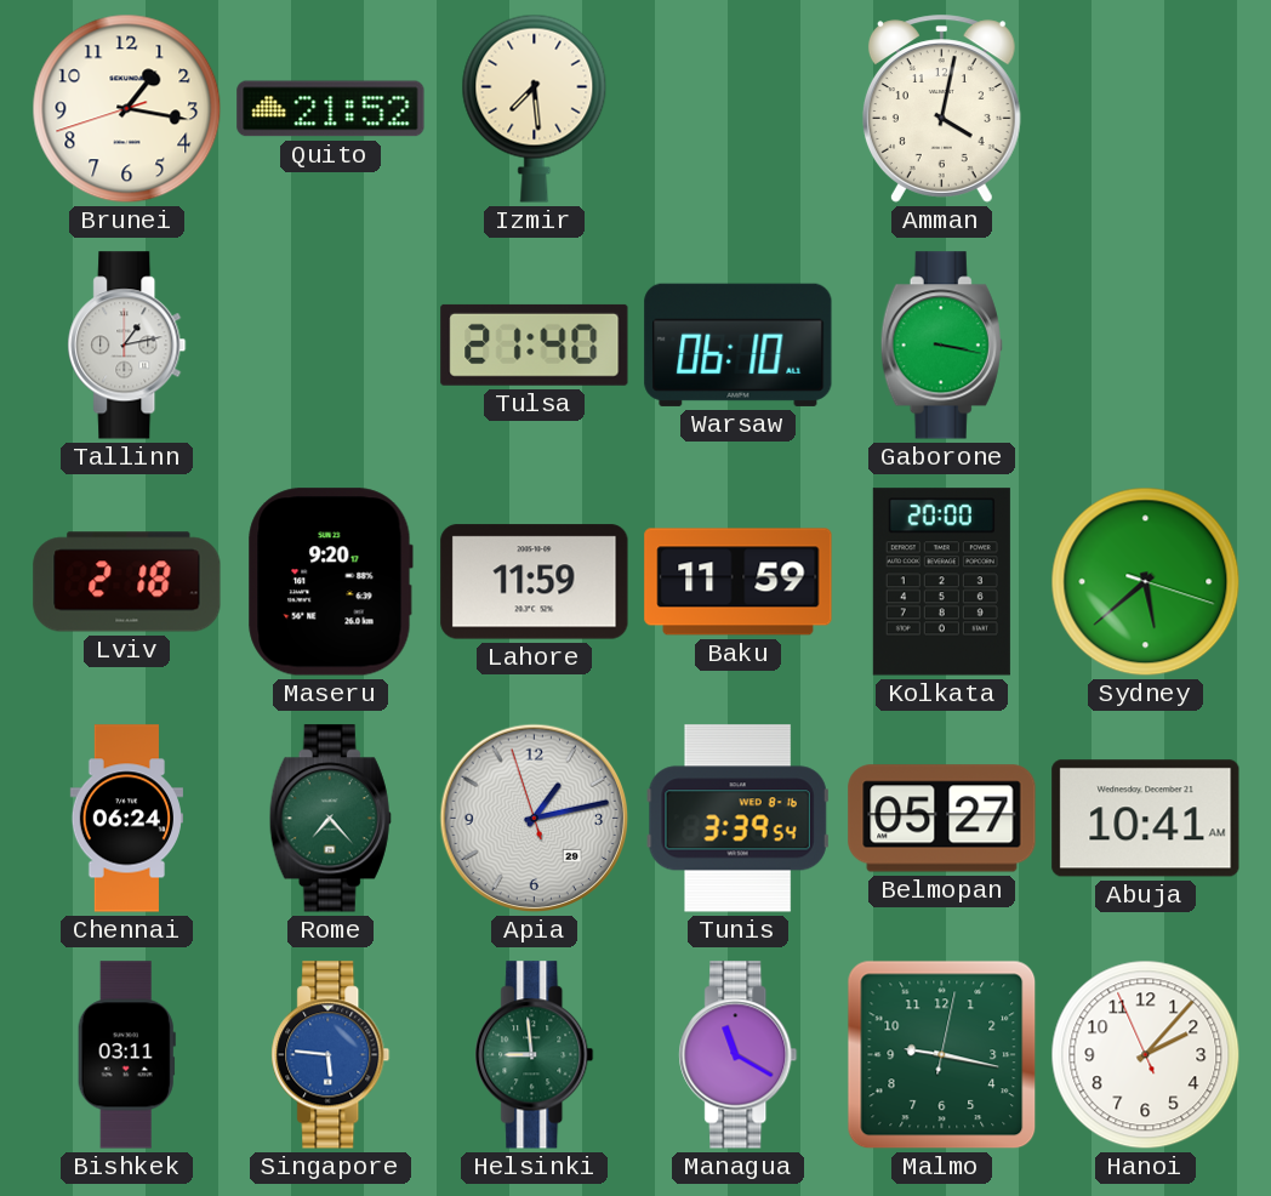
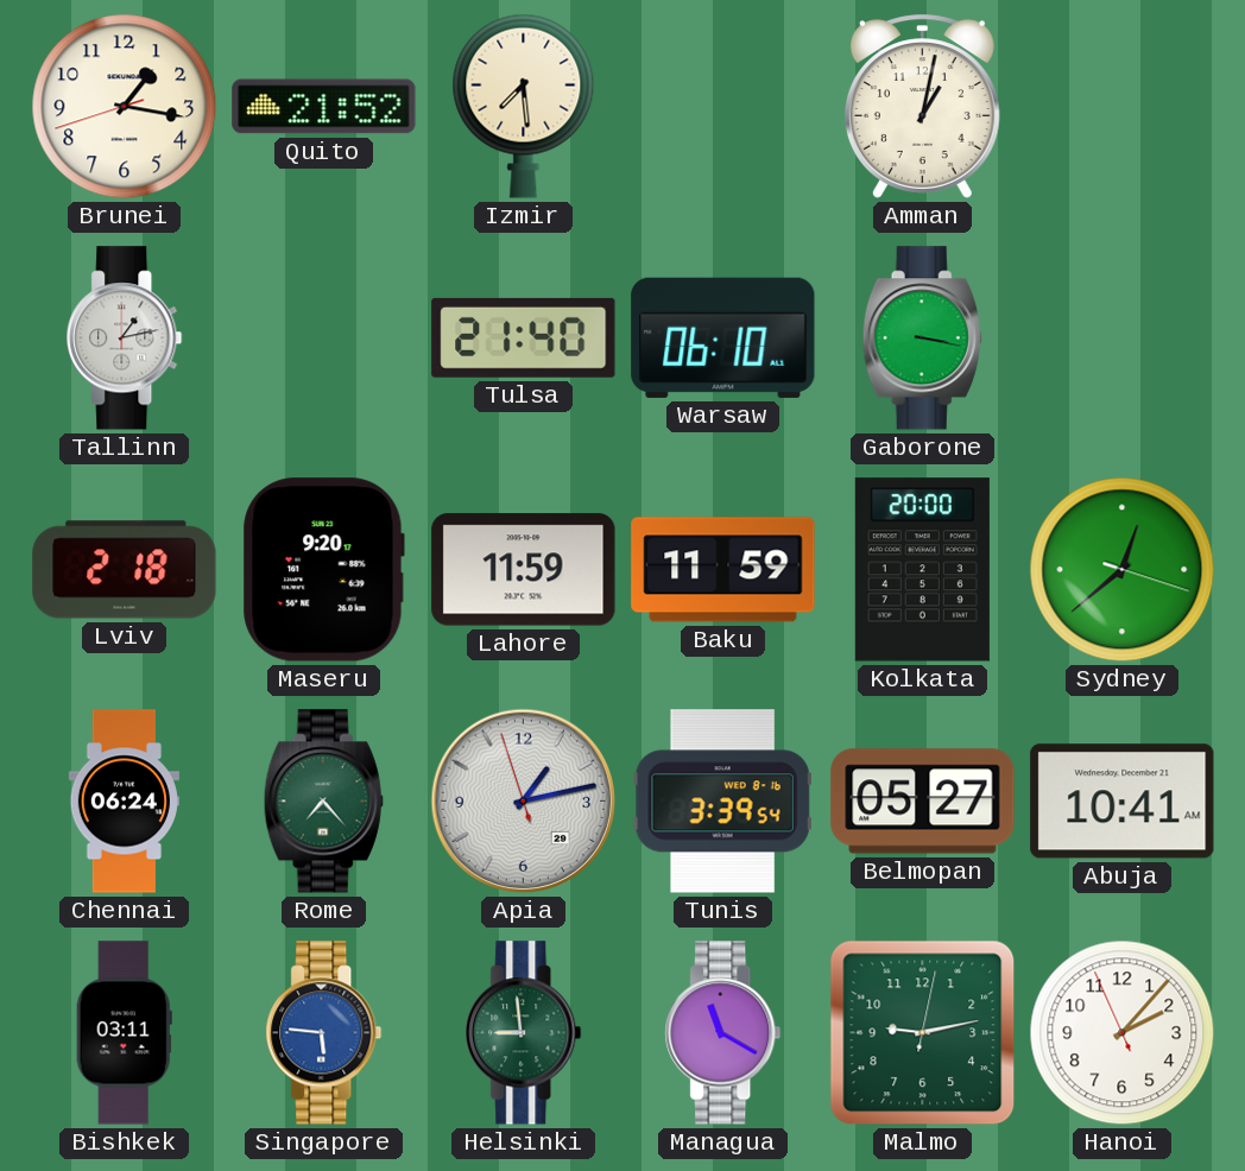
Amman: 4:02 -> 1:02
Sydney: 5:38 -> 12:38
Malmo: 9:17 -> 9:13
